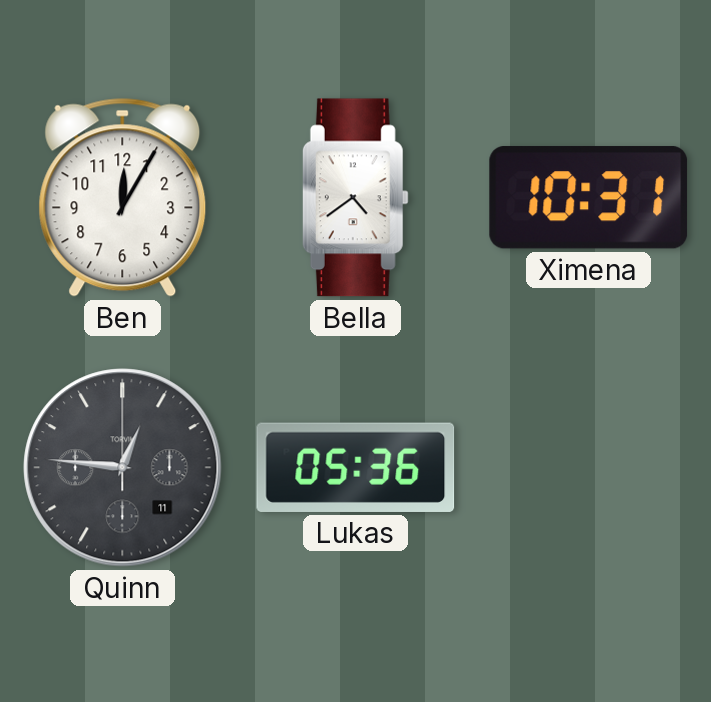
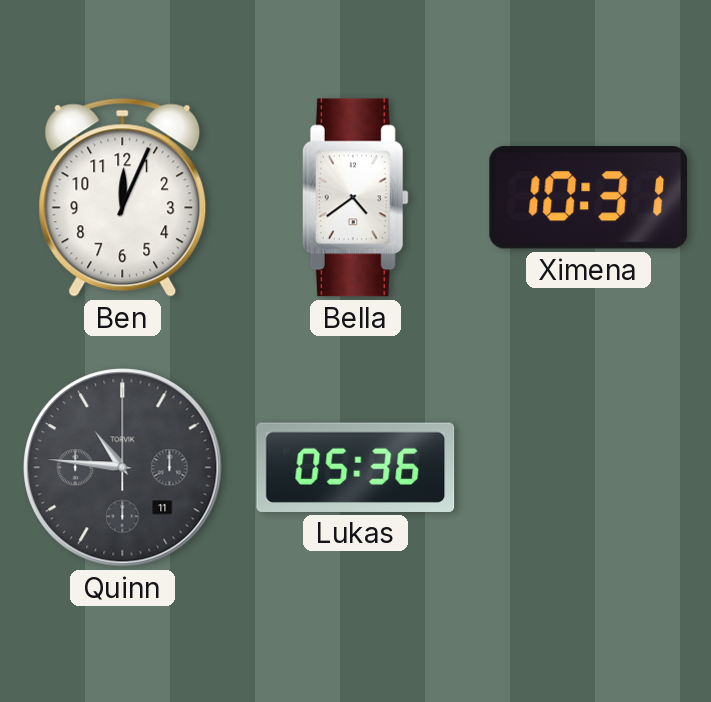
Ben: 12:05 -> 12:04
Quinn: 12:46 -> 10:46
